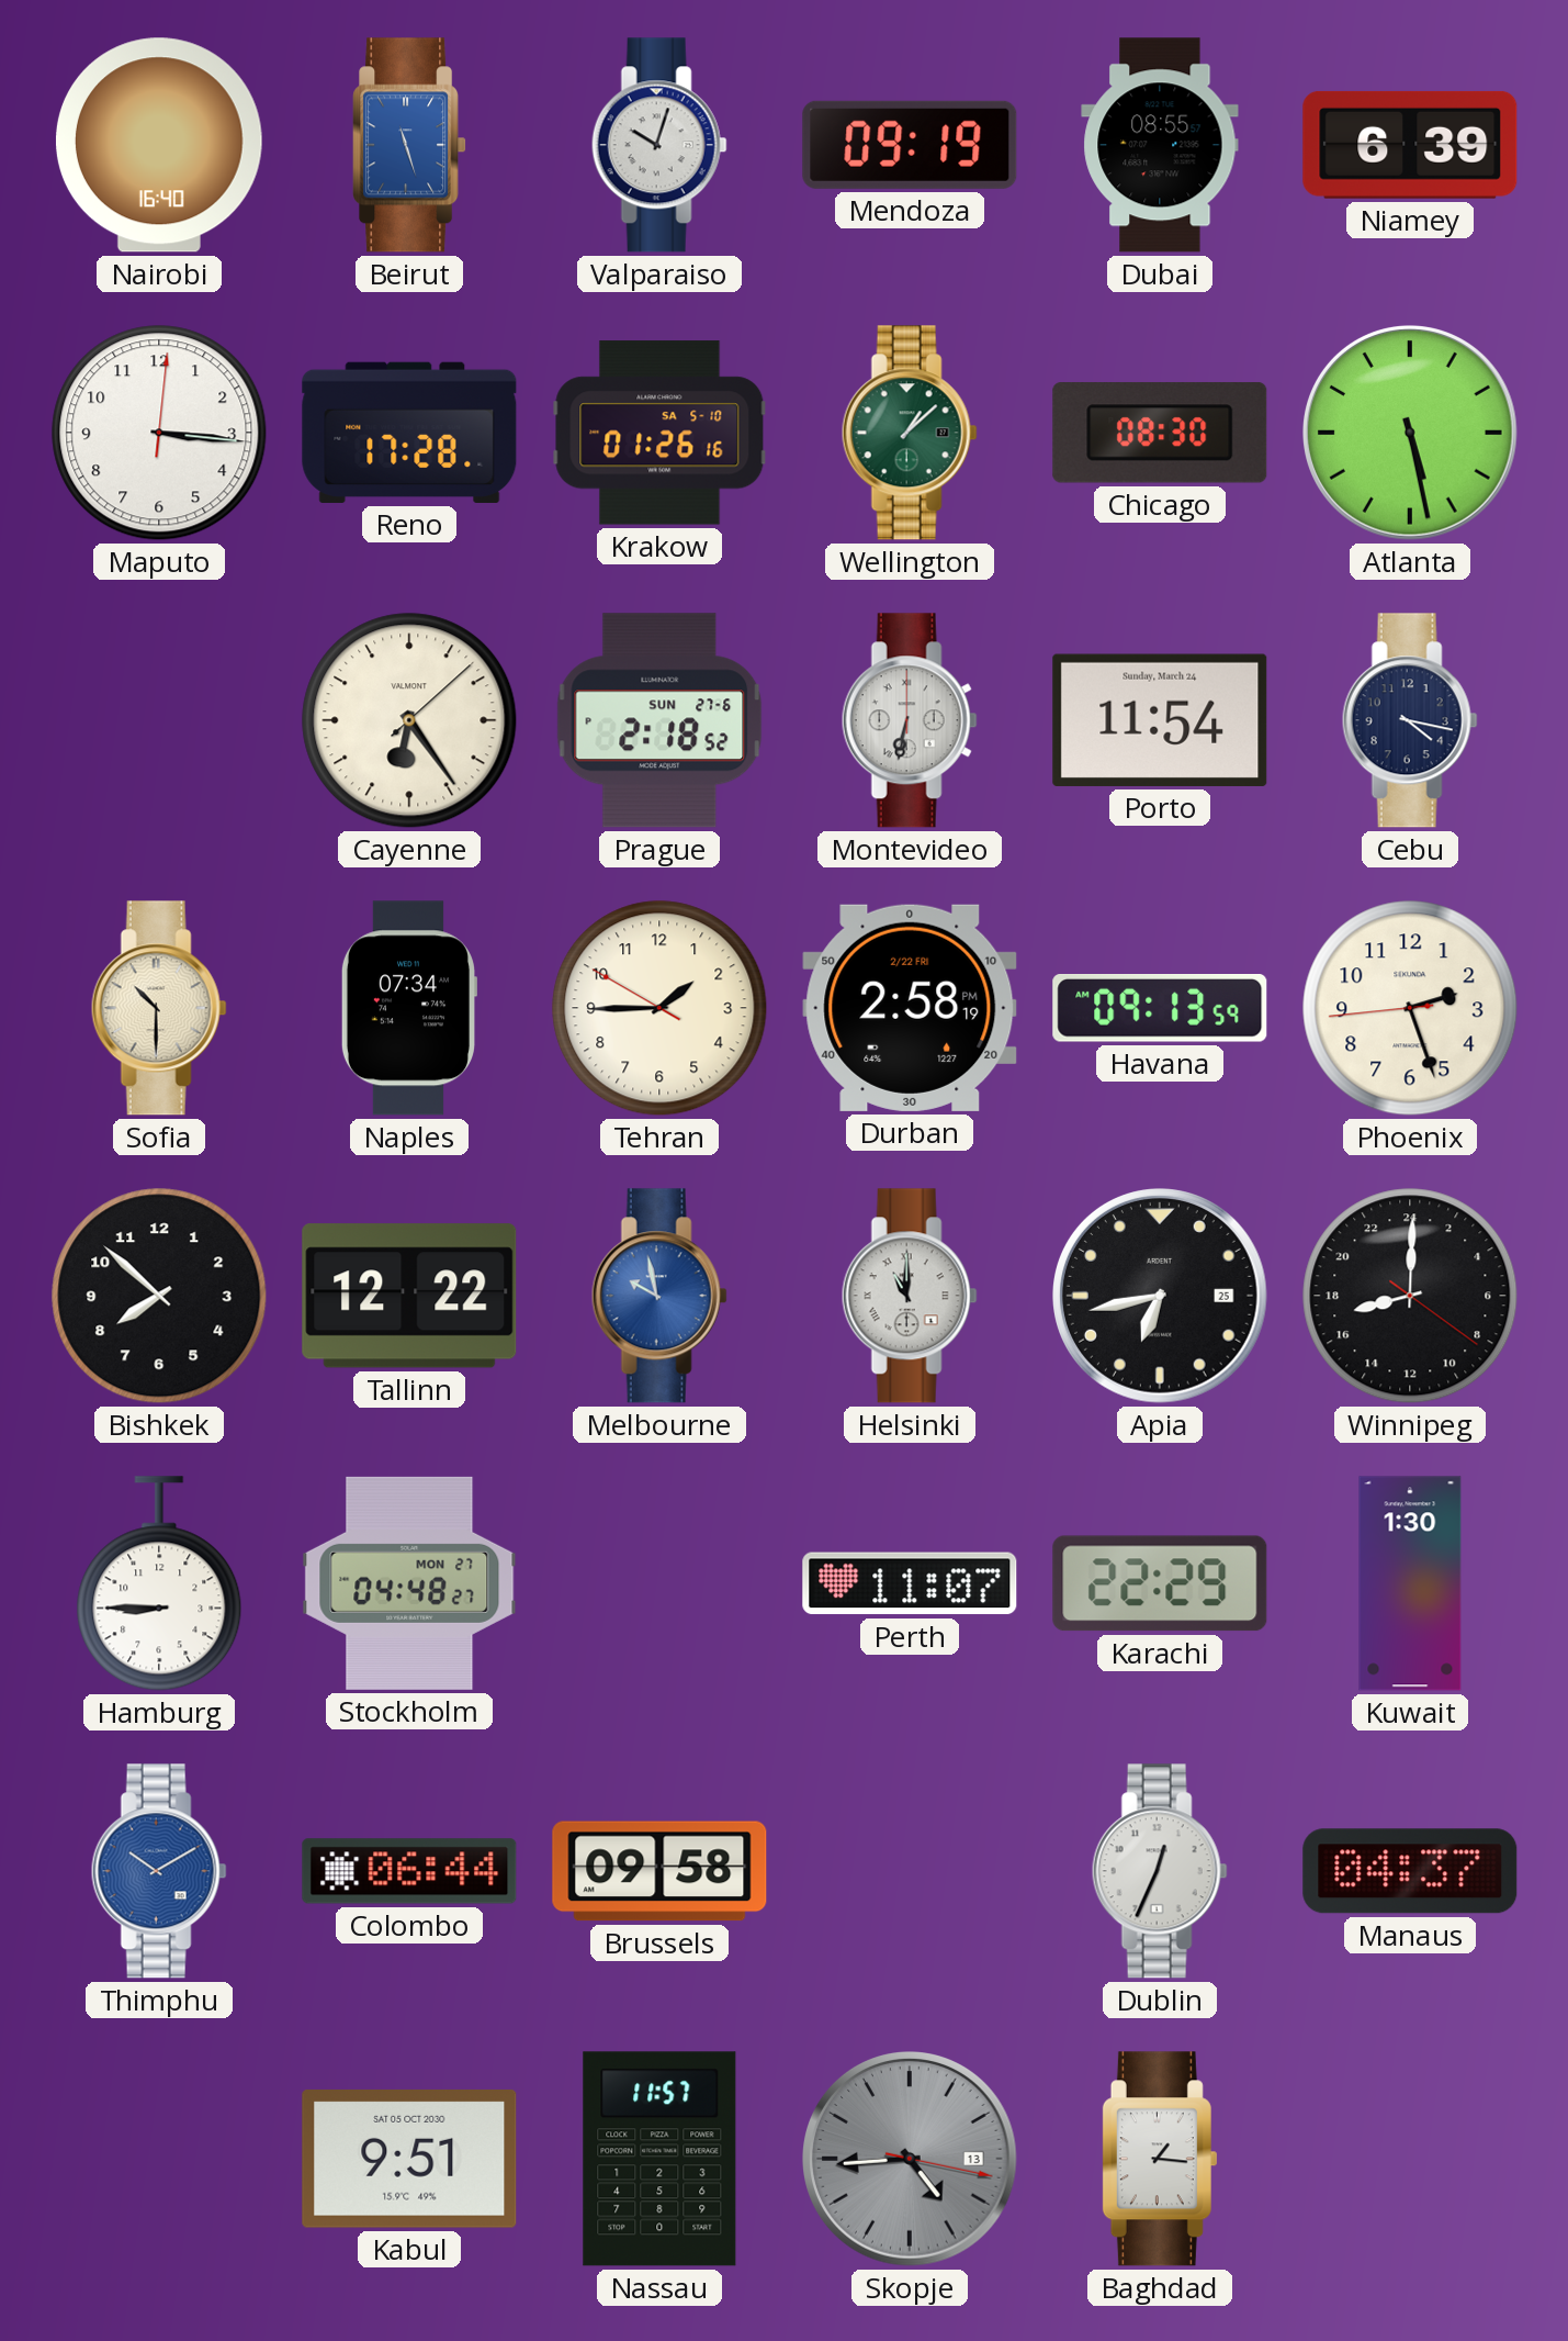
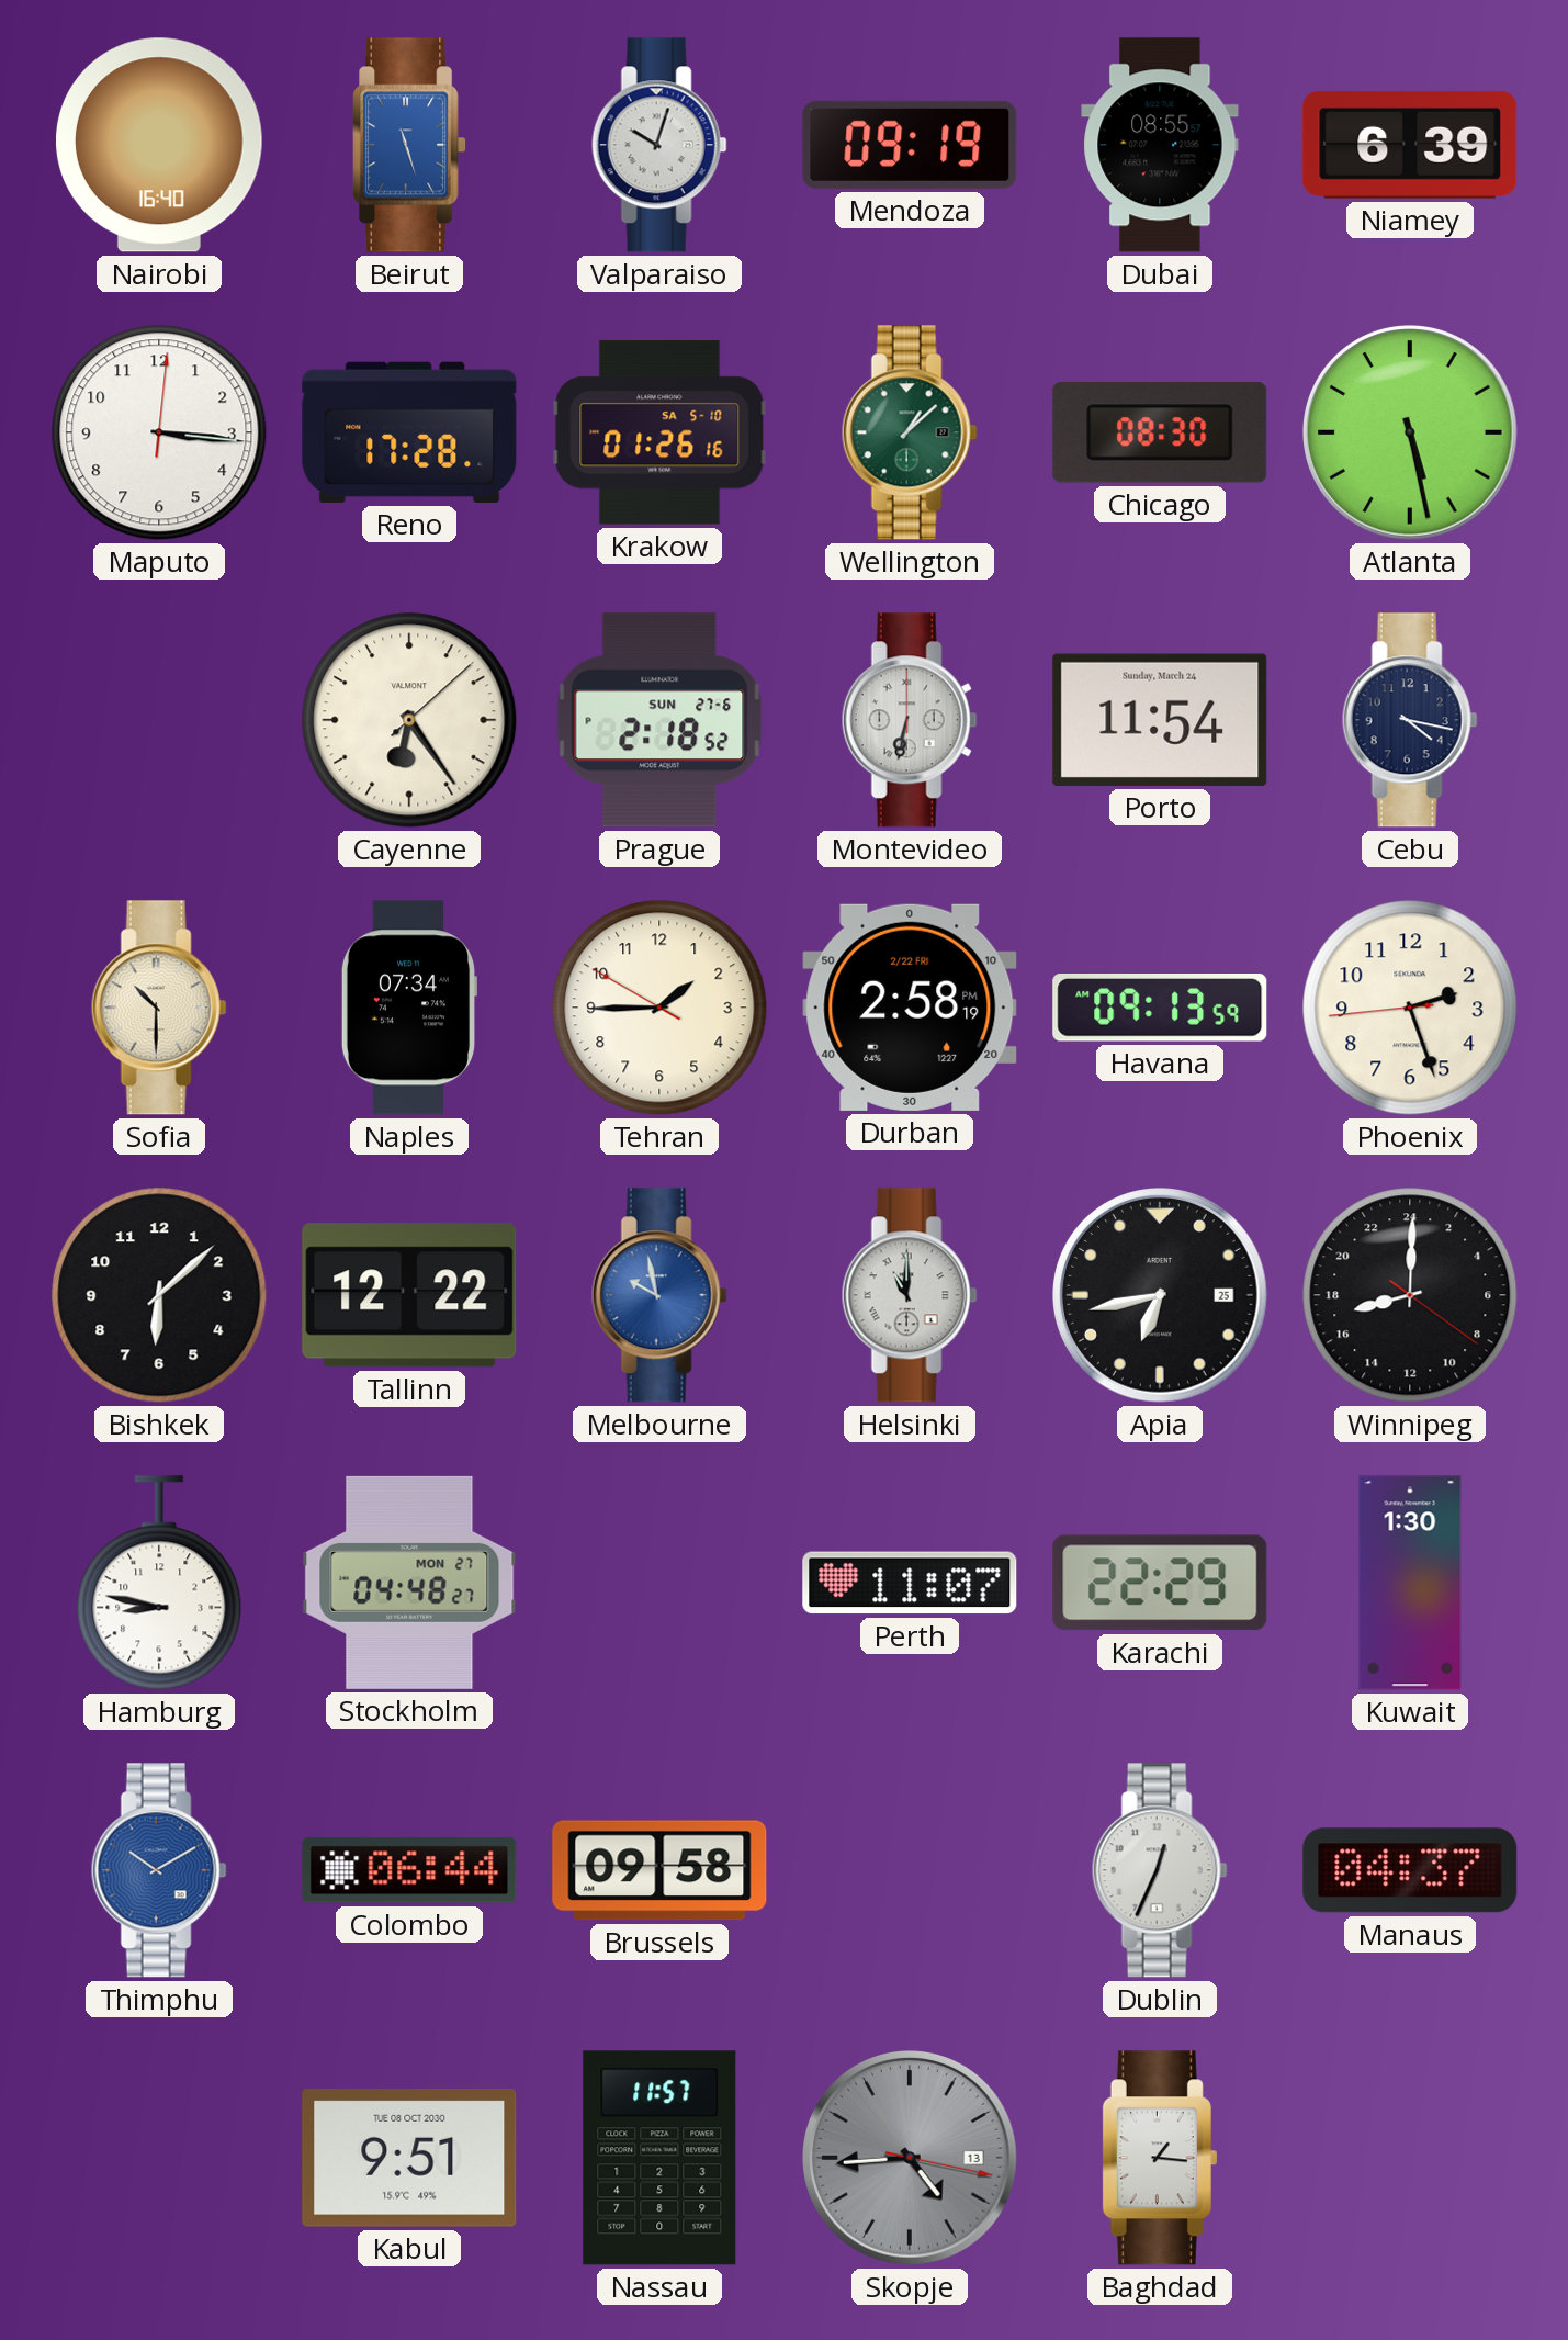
Bishkek: 7:52 -> 6:08
Hamburg: 8:45 -> 8:47
Kabul date: SAT 05 OCT 2030 -> TUE 08 OCT 2030
